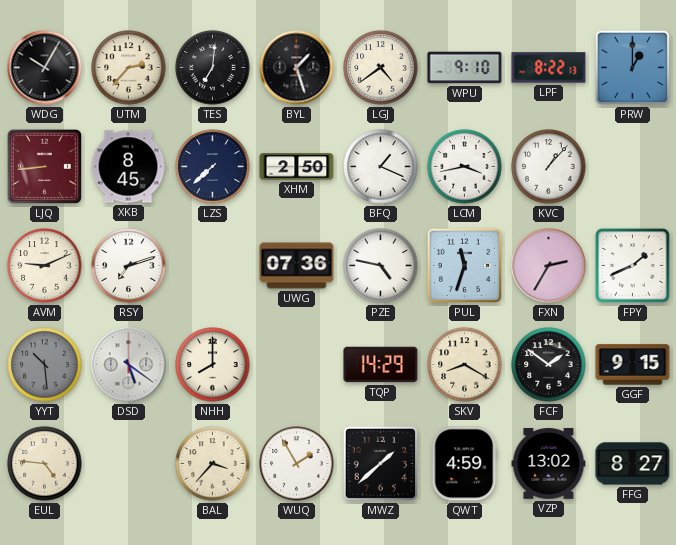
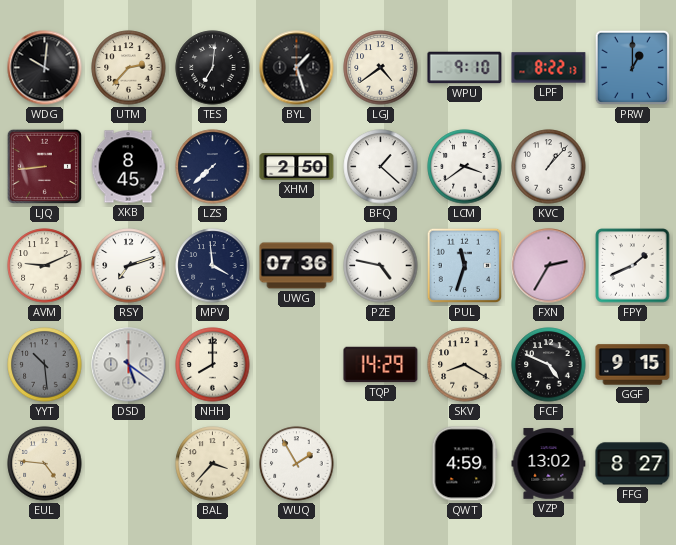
WDG: 10:05 -> 10:01
BFQ: 1:19 -> 1:22
LCM: 3:43 -> 3:39
MPV: none -> 3:59
FCF: 1:51 -> 4:49
MWZ: 1:38 -> none
